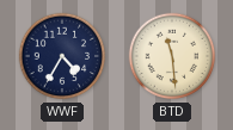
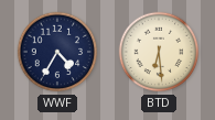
BTD: 11:29 -> 6:29
